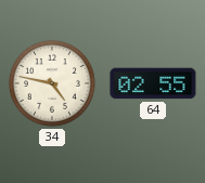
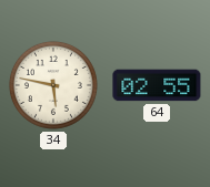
34: 4:47 -> 5:47
